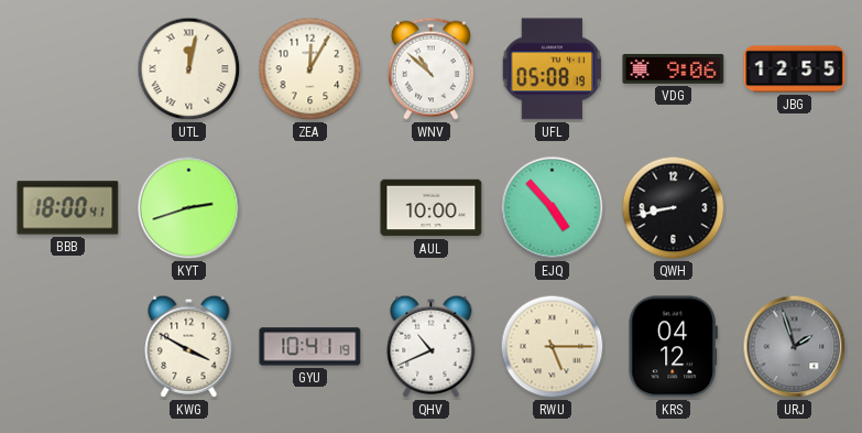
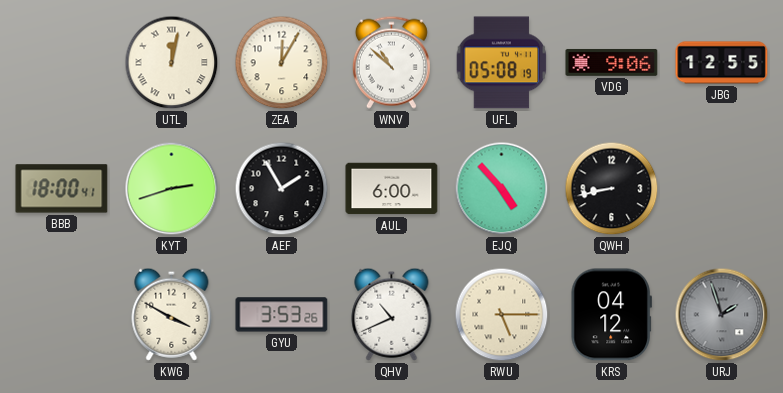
AEF: none -> 1:55
AUL: 10:00 -> 6:00
GYU: 10:41 -> 3:53
